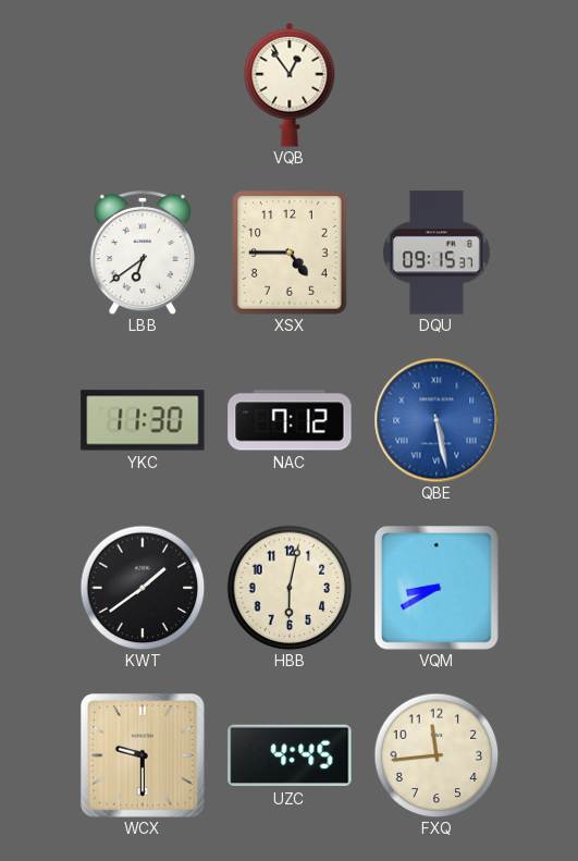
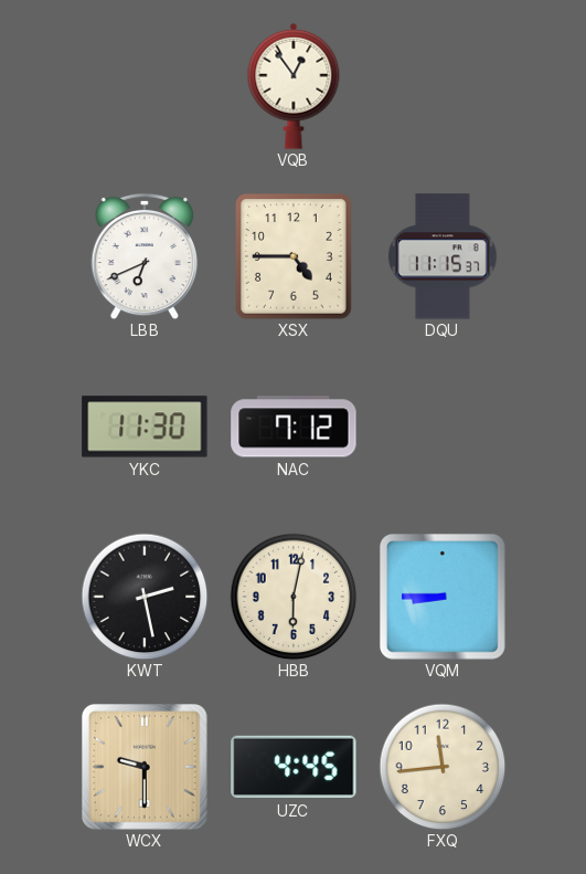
LBB: 6:39 -> 6:41
DQU: 09:15 -> 11:15
QBE: 5:28 -> none
KWT: 1:39 -> 2:28
VQM: 8:40 -> 8:45
